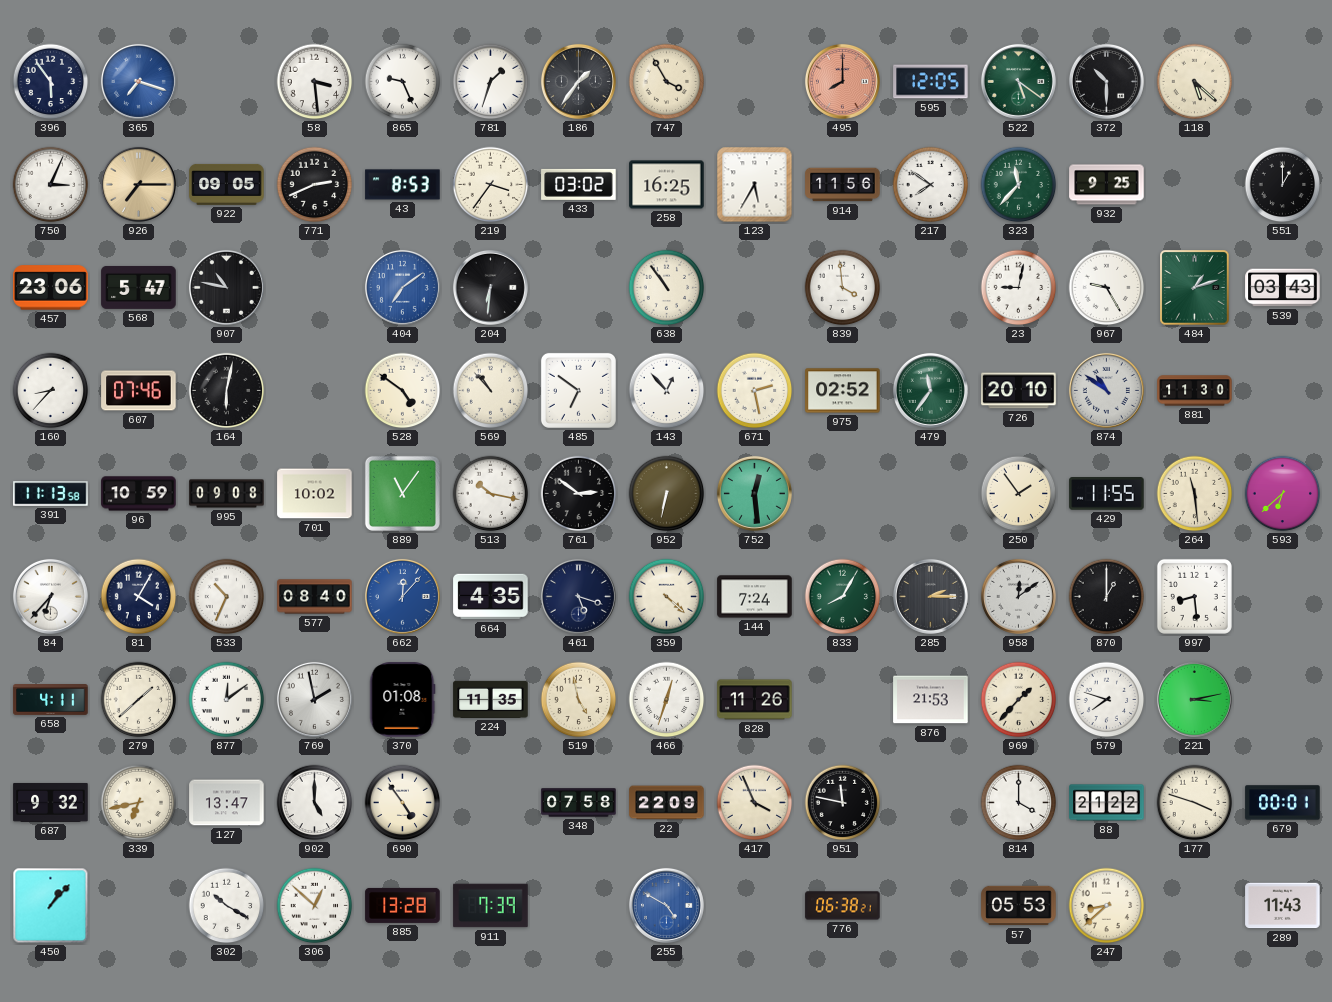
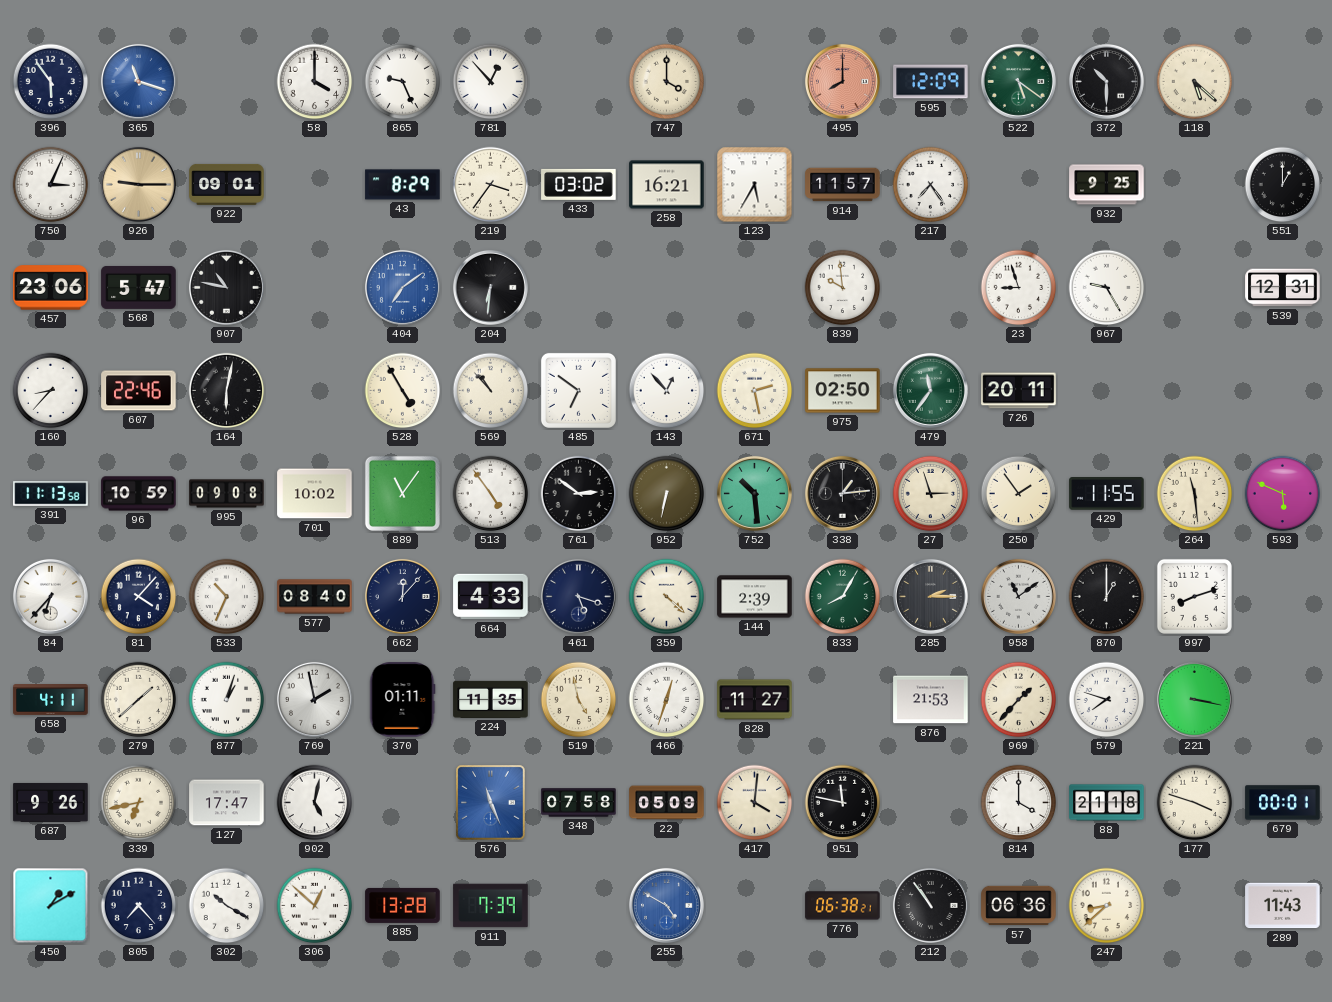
365: 7:18 -> 11:18
58: 3:29 -> 4:00
781: 1:33 -> 12:53
186: 1:36 -> none
747: 3:55 -> 4:00
595: 12:05 -> 12:09
926: 7:15 -> 9:15
922: 09:05 -> 09:01
771: 2:41 -> none
43: 8:53 -> 8:29
258: 16:25 -> 16:21
914: 11:56 -> 11:57
217: 7:51 -> 7:24
323: 11:37 -> none
638: 10:54 -> none
839: 3:59 -> 9:59
23: 9:02 -> 8:57
484: 1:12 -> none
539: 03:43 -> 12:31
607: 07:46 -> 22:46
528: 4:51 -> 4:55
975: 02:52 -> 02:50
726: 20:10 -> 20:11
874: 10:51 -> none
881: 11:30 -> none
513: 10:17 -> 4:54
752: 12:29 -> 10:29
338: none -> 1:14
27: none -> 2:57
593: 6:38 -> 5:49
81: 4:05 -> 4:07
662 dial: blue -> navy
664: 4:35 -> 4:33
144: 7:24 -> 2:39
958: 12:09 -> 11:09
997: 8:29 -> 8:12
877: 12:09 -> 1:03
370: 01:08 -> 01:11
828: 11:26 -> 11:27
221: 3:13 -> 3:17
687: 9:32 -> 9:26
127: 13:47 -> 17:47
902: 5:00 -> 5:02
690: 4:54 -> none
576: none -> 11:26
22: 22:09 -> 05:09
417: 3:56 -> 4:01
88: 21:22 -> 21:18
450: 1:07 -> 1:10
805: none -> 7:23
212: none -> 10:54
57: 05:53 -> 06:36
